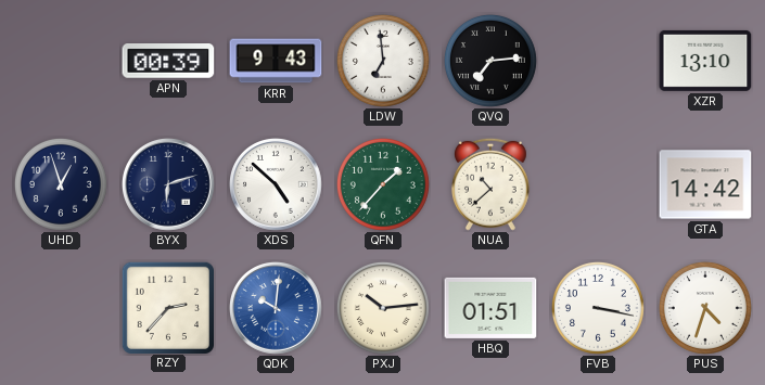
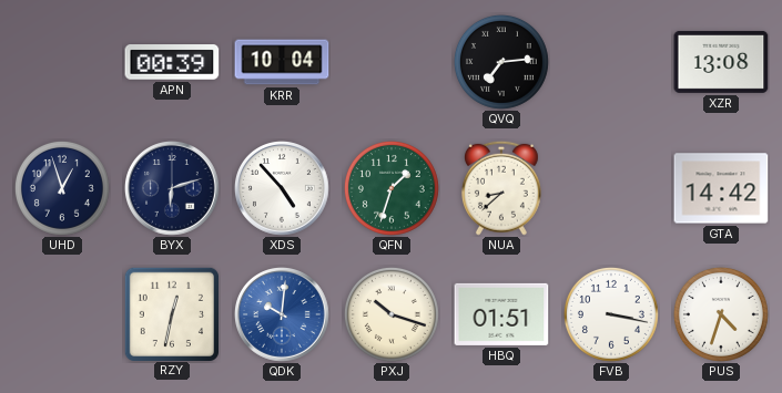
KRR: 9:43 -> 10:04
LDW: 6:59 -> none
XZR: 13:10 -> 13:08
XDS: 4:52 -> 4:53
QFN: 1:37 -> 1:33
NUA: 10:38 -> 8:38
RZY: 2:37 -> 12:32
PXJ: 10:14 -> 10:18
